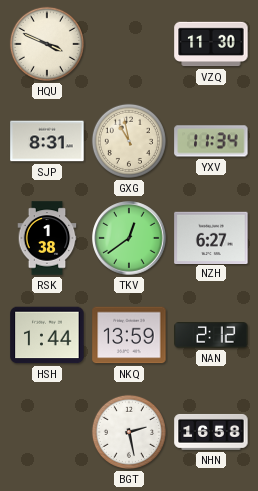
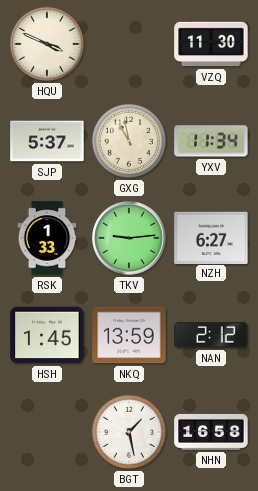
SJP: 8:31 -> 5:37
RSK: 1:38 -> 1:33
TKV: 12:39 -> 9:14
HSH: 1:44 -> 1:45
BGT: 2:28 -> 1:28
